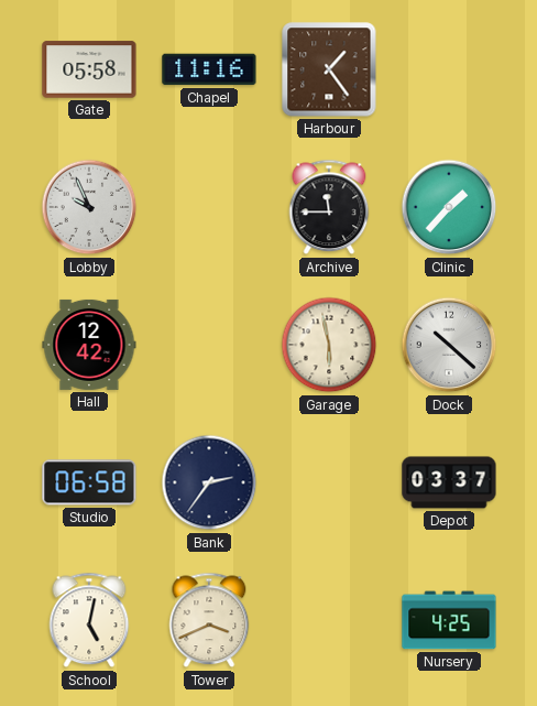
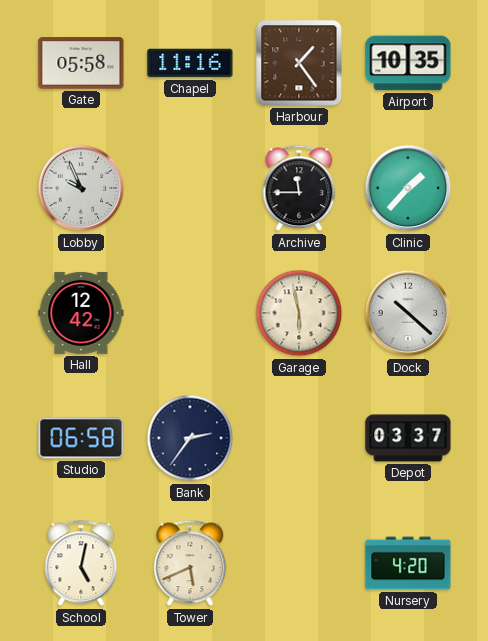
Airport: none -> 10:35
Tower: 3:41 -> 5:41
Nursery: 4:25 -> 4:20
